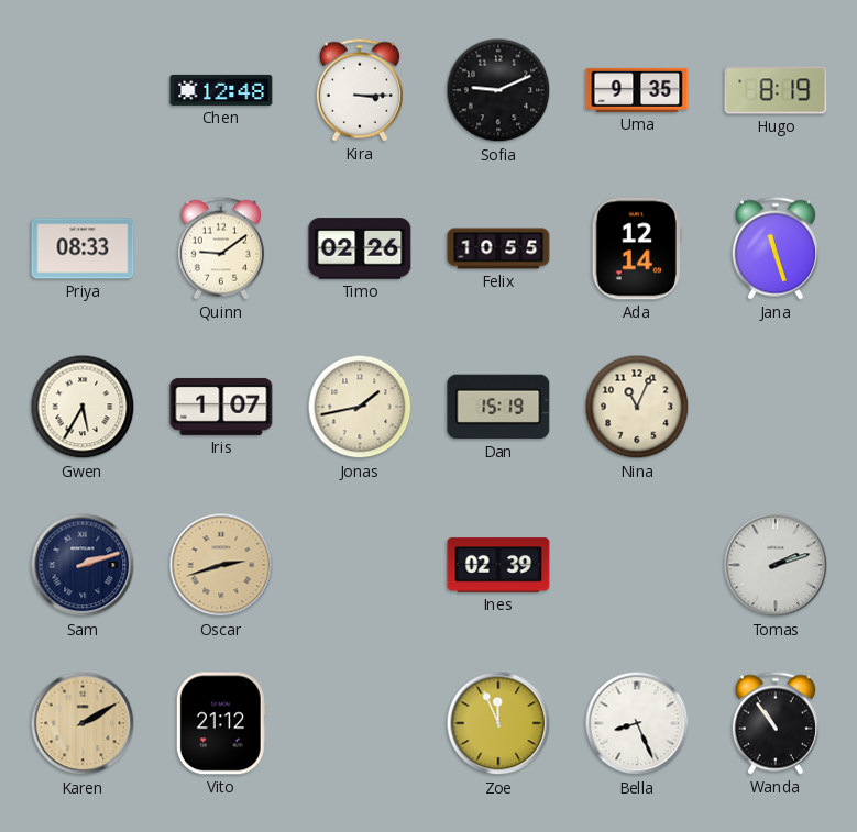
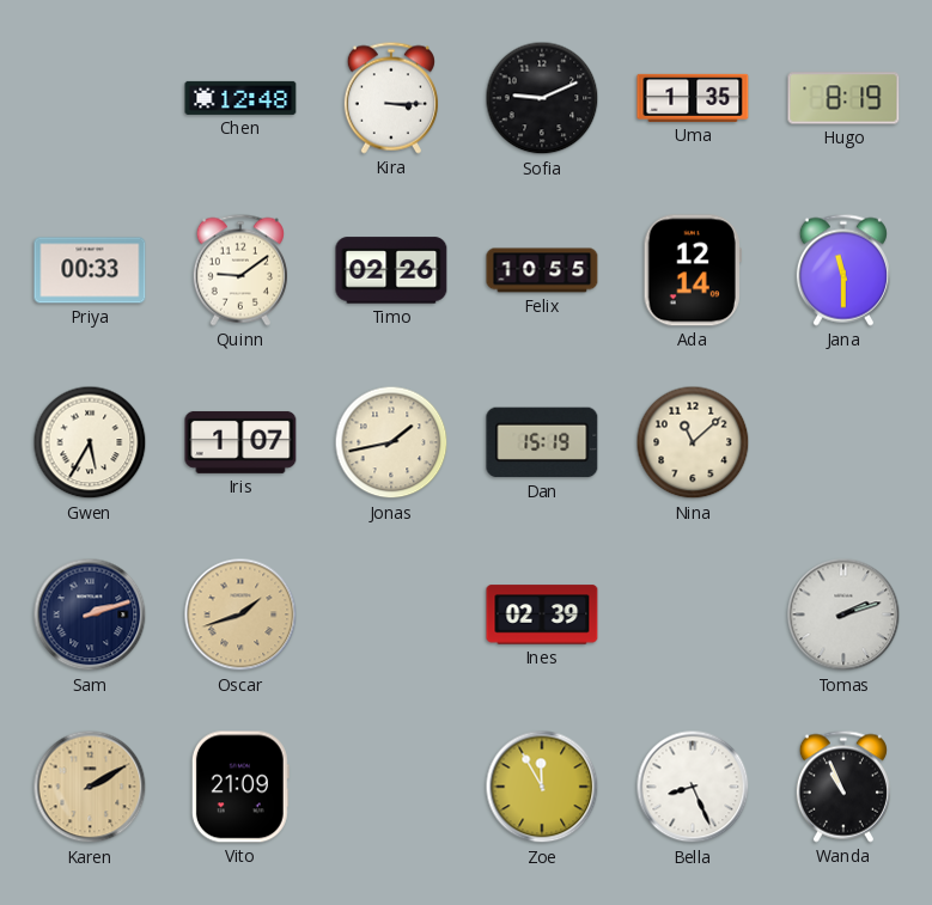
Uma: 9:35 -> 1:35
Priya: 08:33 -> 00:33
Jana: 11:27 -> 11:30
Nina: 11:04 -> 11:08
Oscar: 2:42 -> 1:42
Vito: 21:12 -> 21:09
Zoe: 11:56 -> 11:55
Wanda: 10:54 -> 10:56
